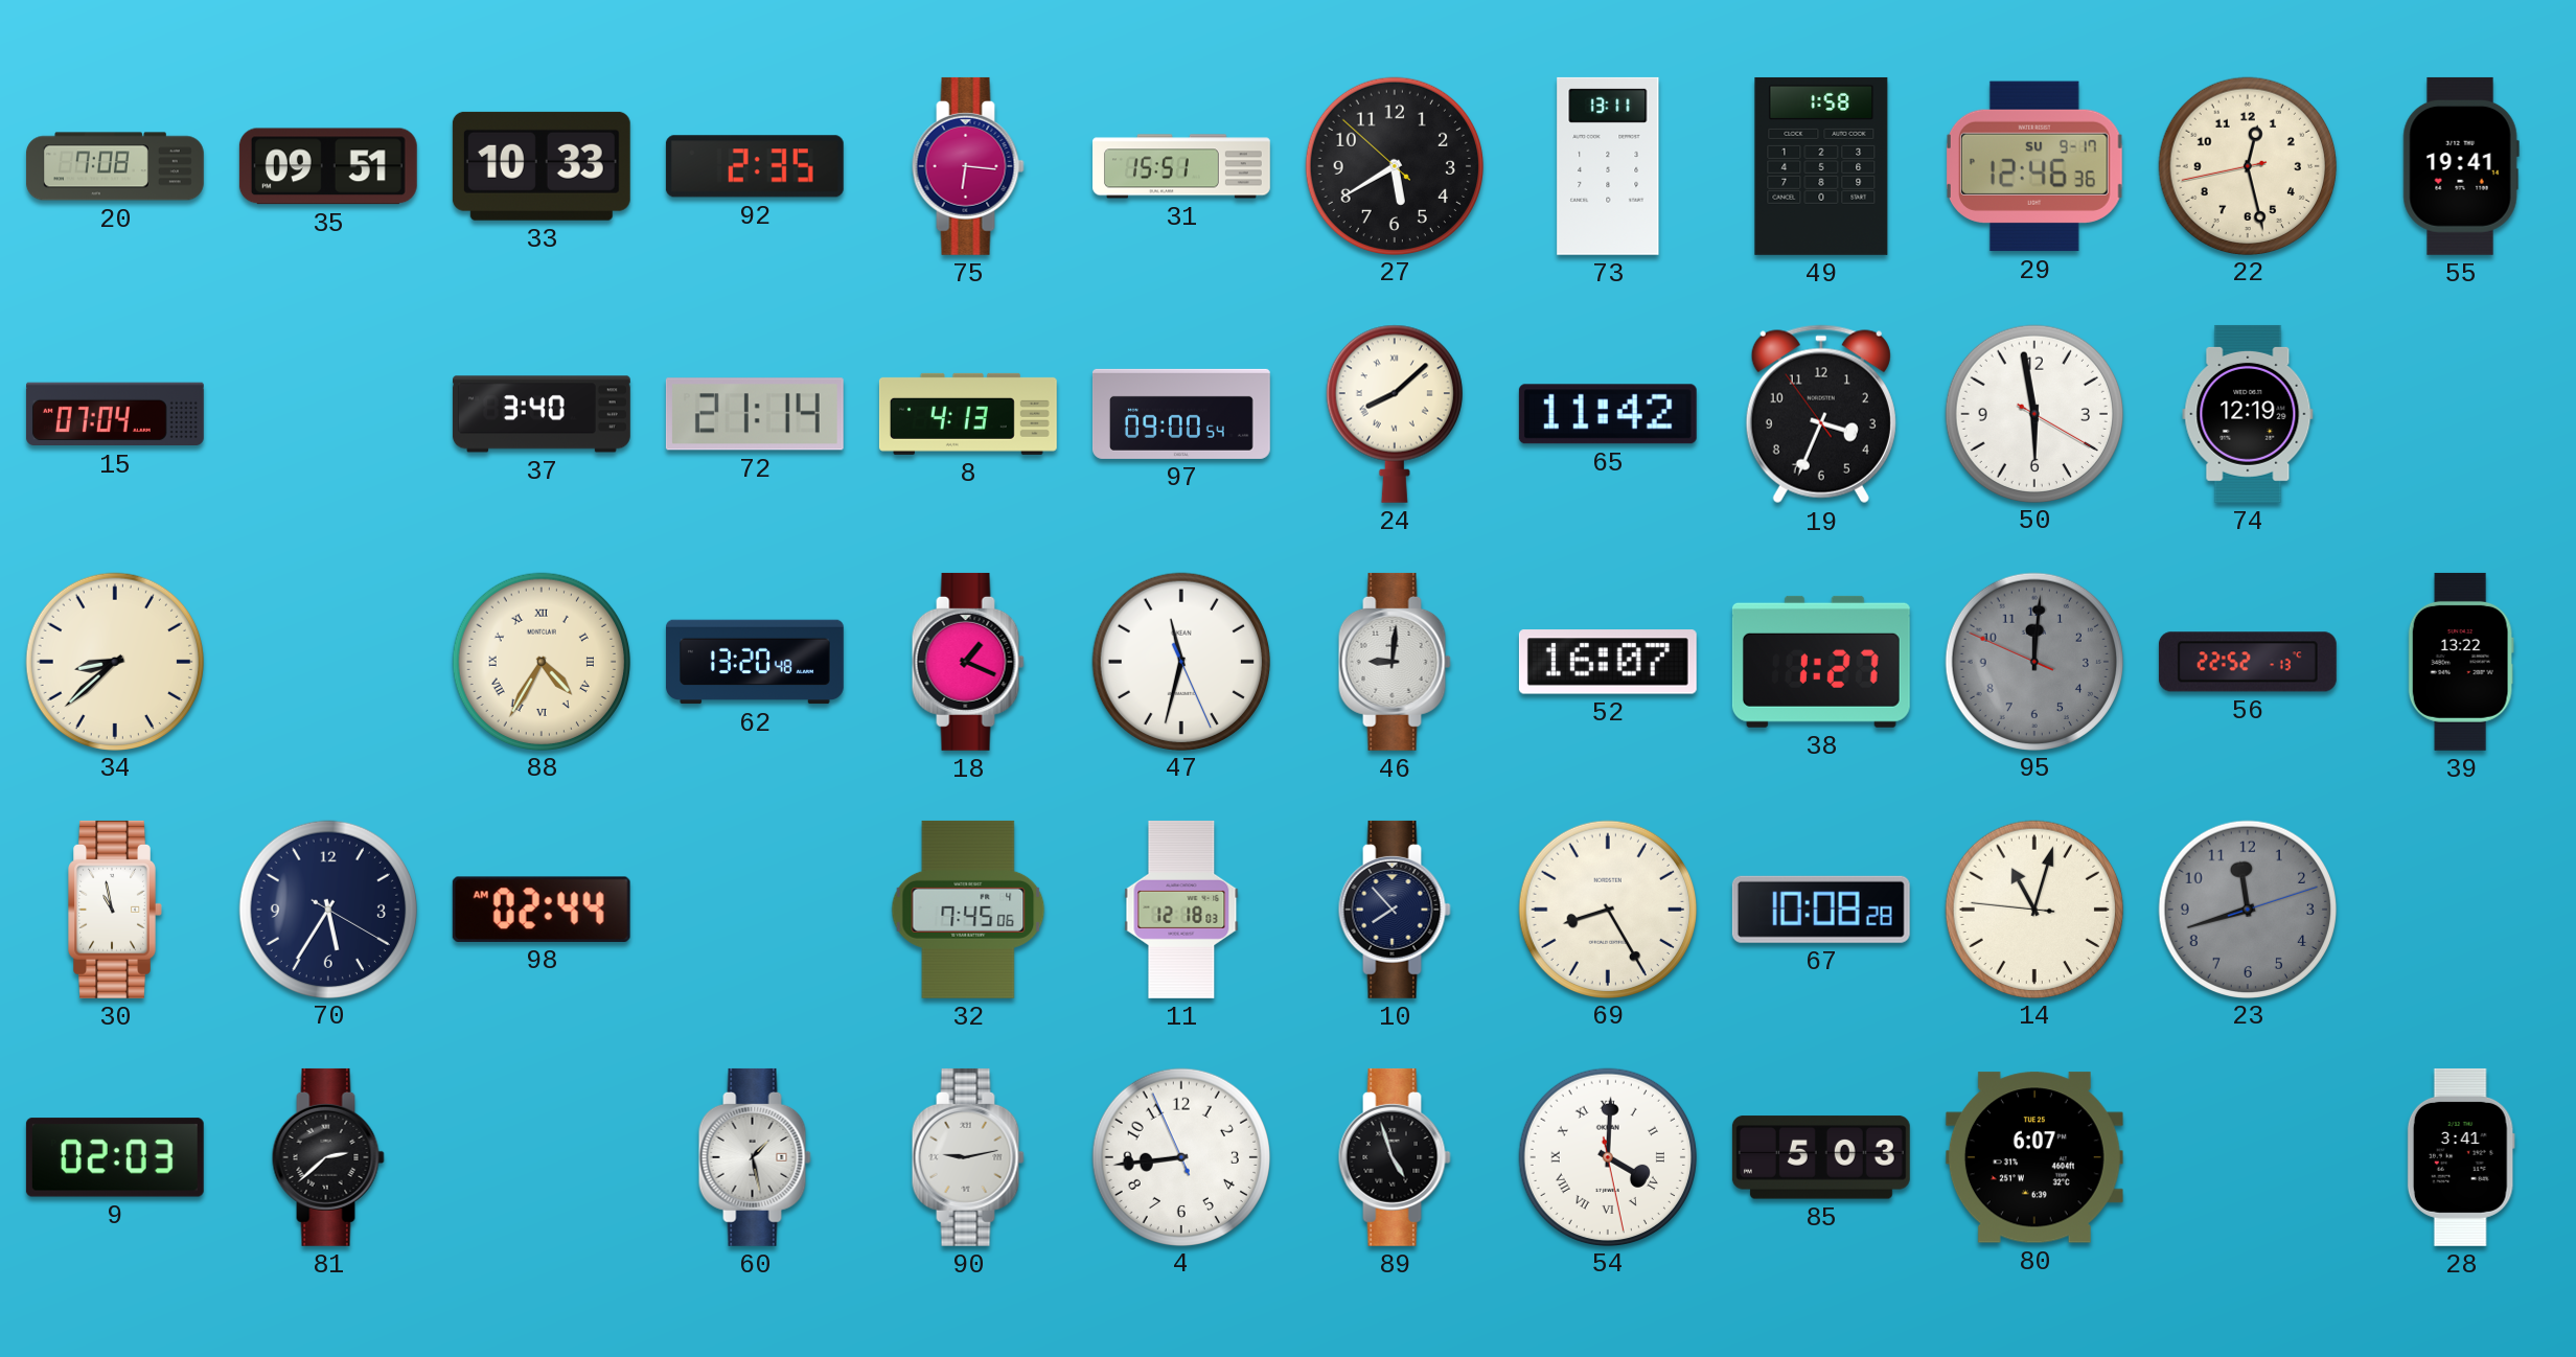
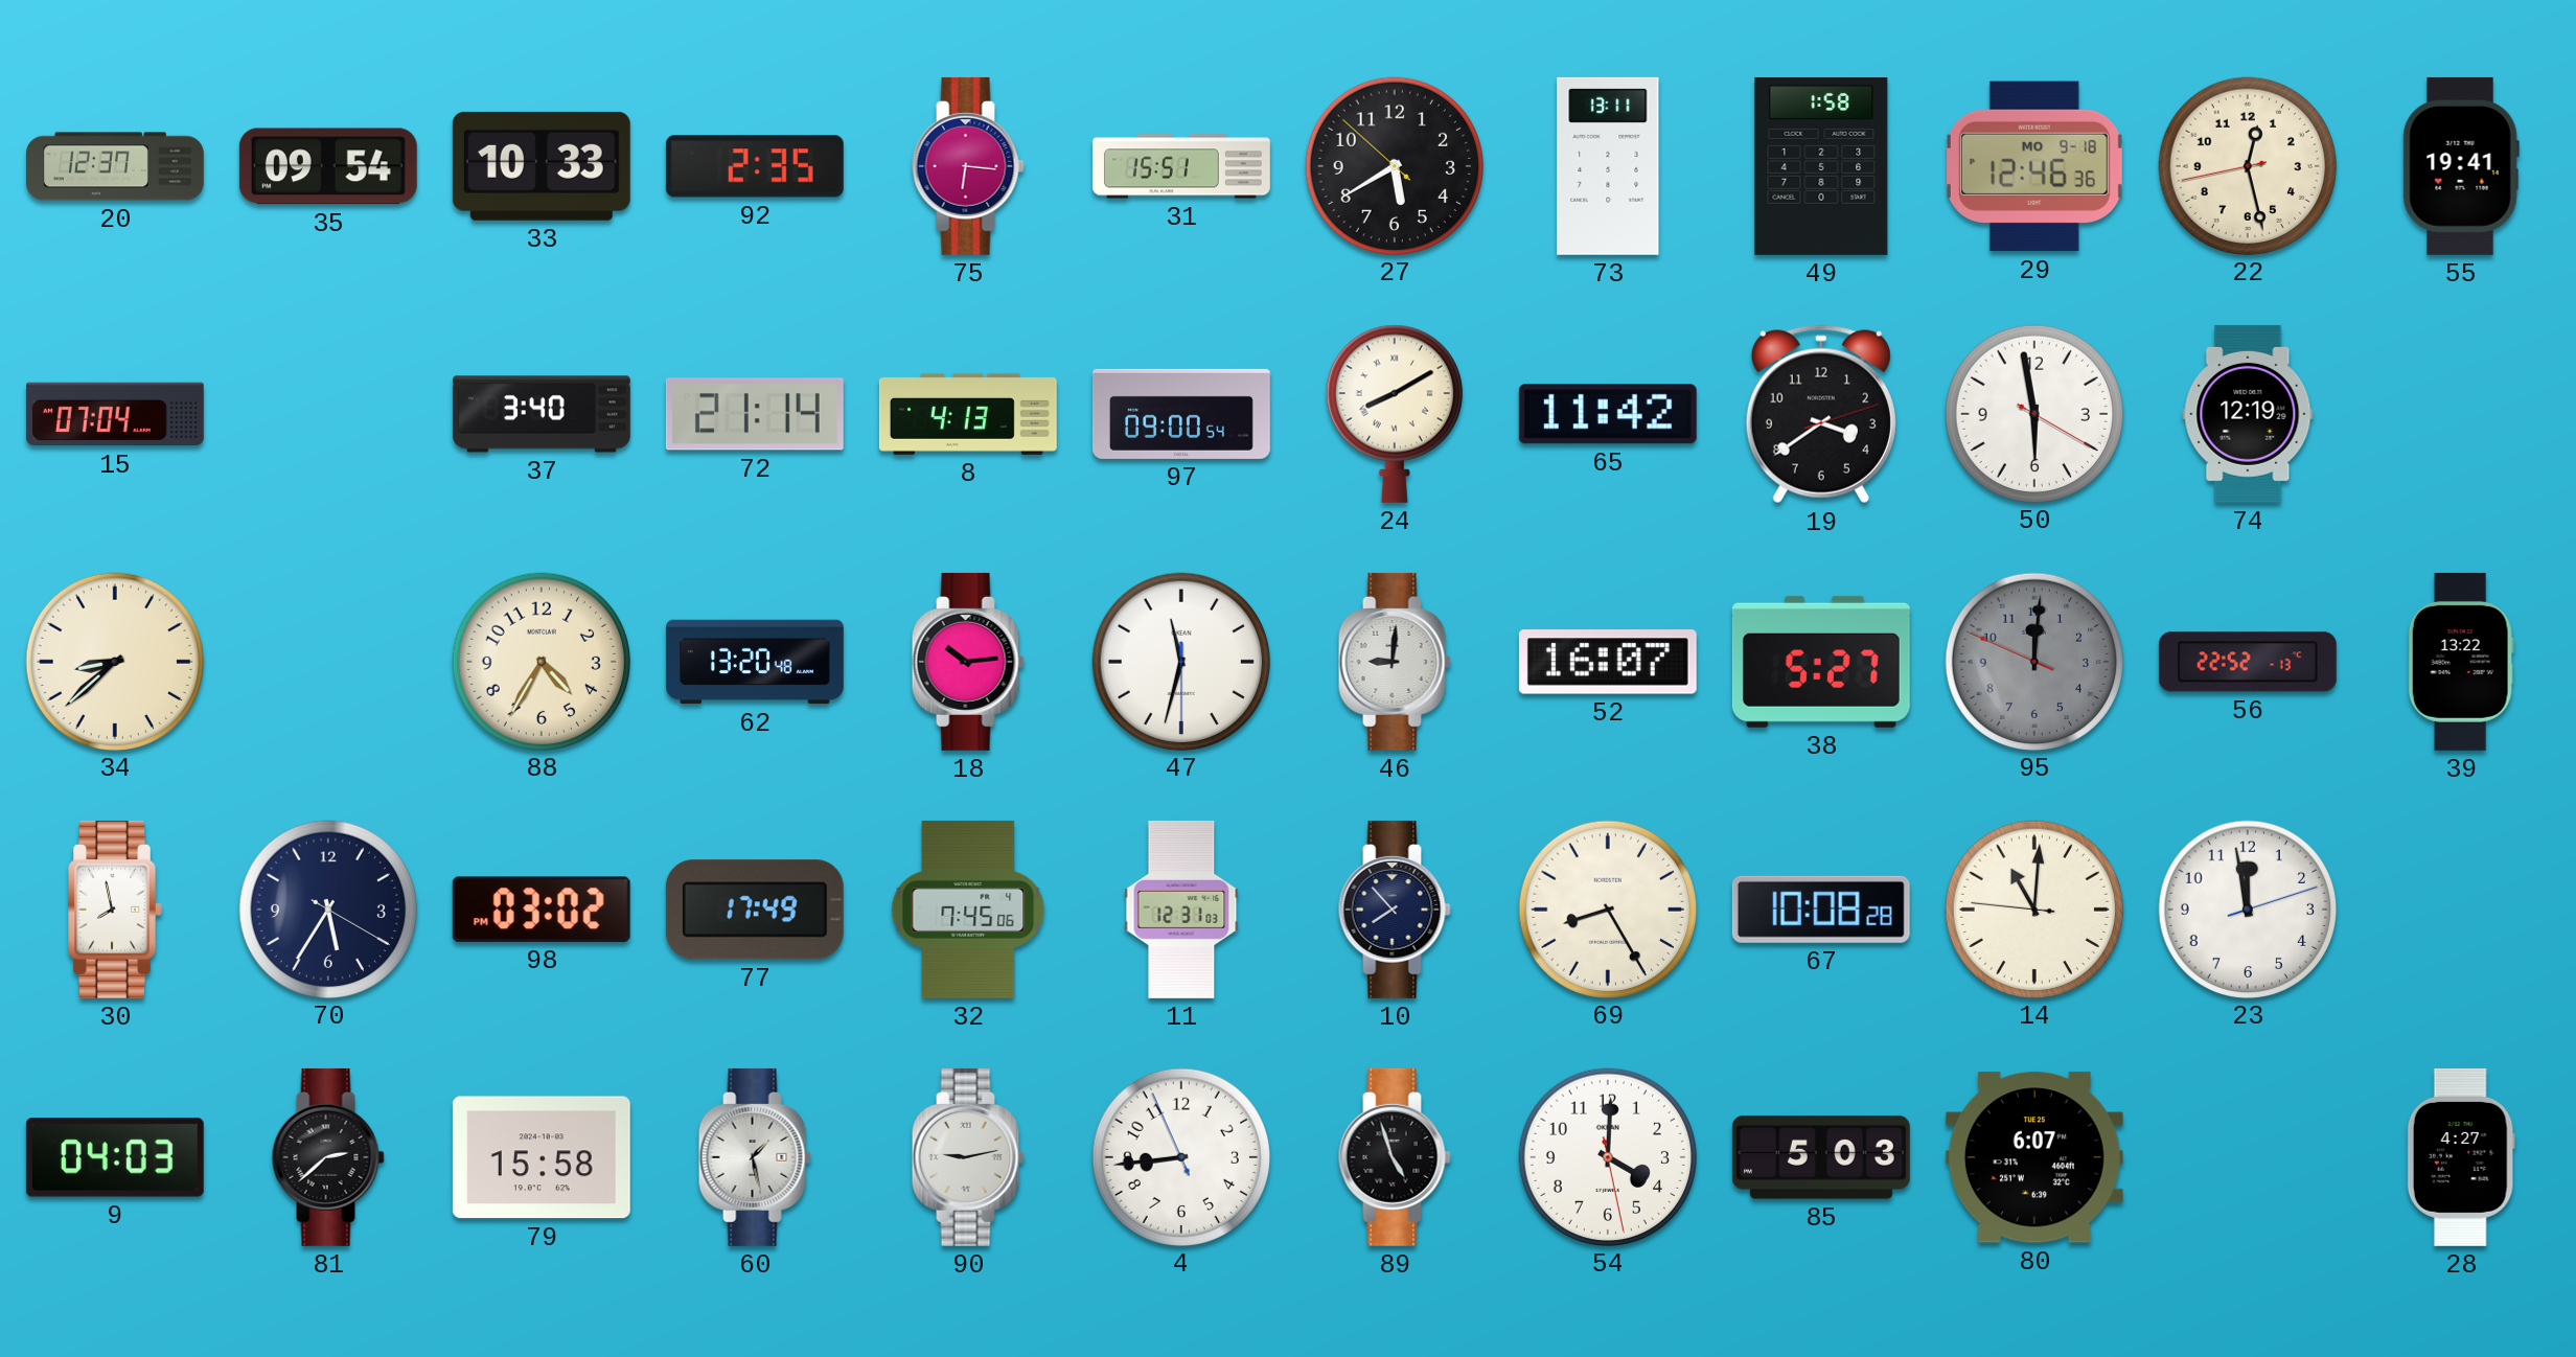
20: 7:08 -> 12:37
35: 09:51 -> 09:54
29 date: SU 9-17 -> MO 9-18
24: 8:08 -> 8:10
19: 3:33 -> 3:39
88 numerals: Roman -> Arabic
18: 1:19 -> 10:14
47: 11:32:26 -> 11:32:30
38: 1:27 -> 5:27
30: 10:58 -> 7:58
98: 02:44 -> 03:02
77: none -> 17:49
11: 12:18 -> 12:31
14: 11:02 -> 11:00
23: 11:42 -> 11:58
23 dial: grey -> white
9: 02:03 -> 04:03
79: none -> 15:58
54 numerals: Roman -> Arabic
28: 3:41 -> 4:27
